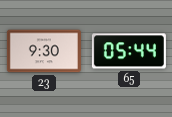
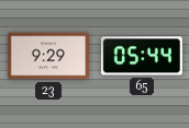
23: 9:30 -> 9:29
